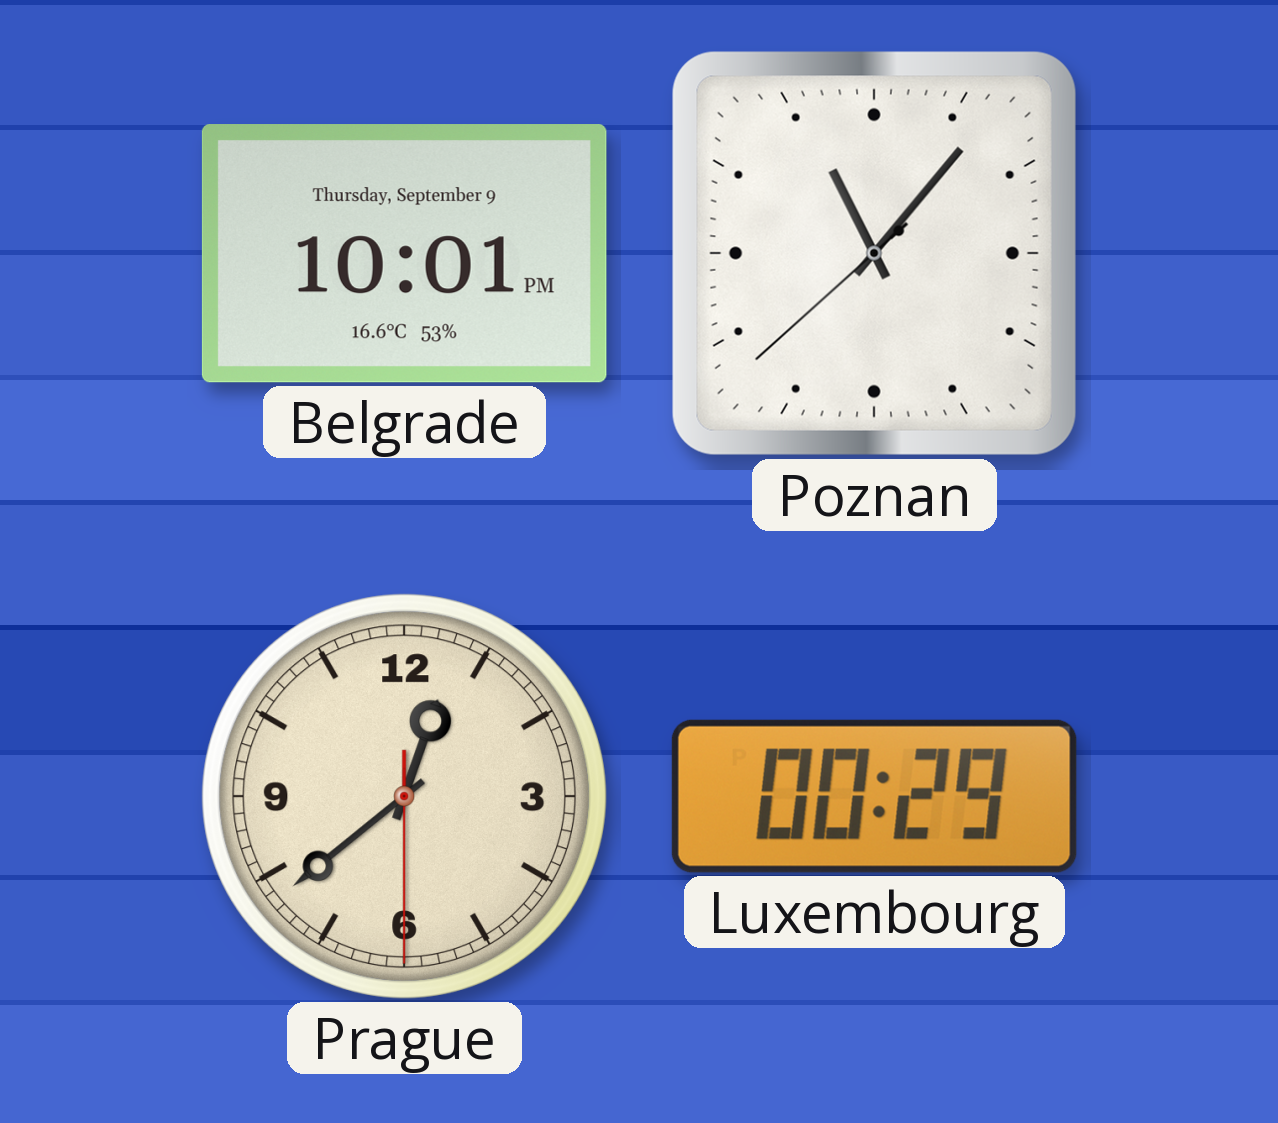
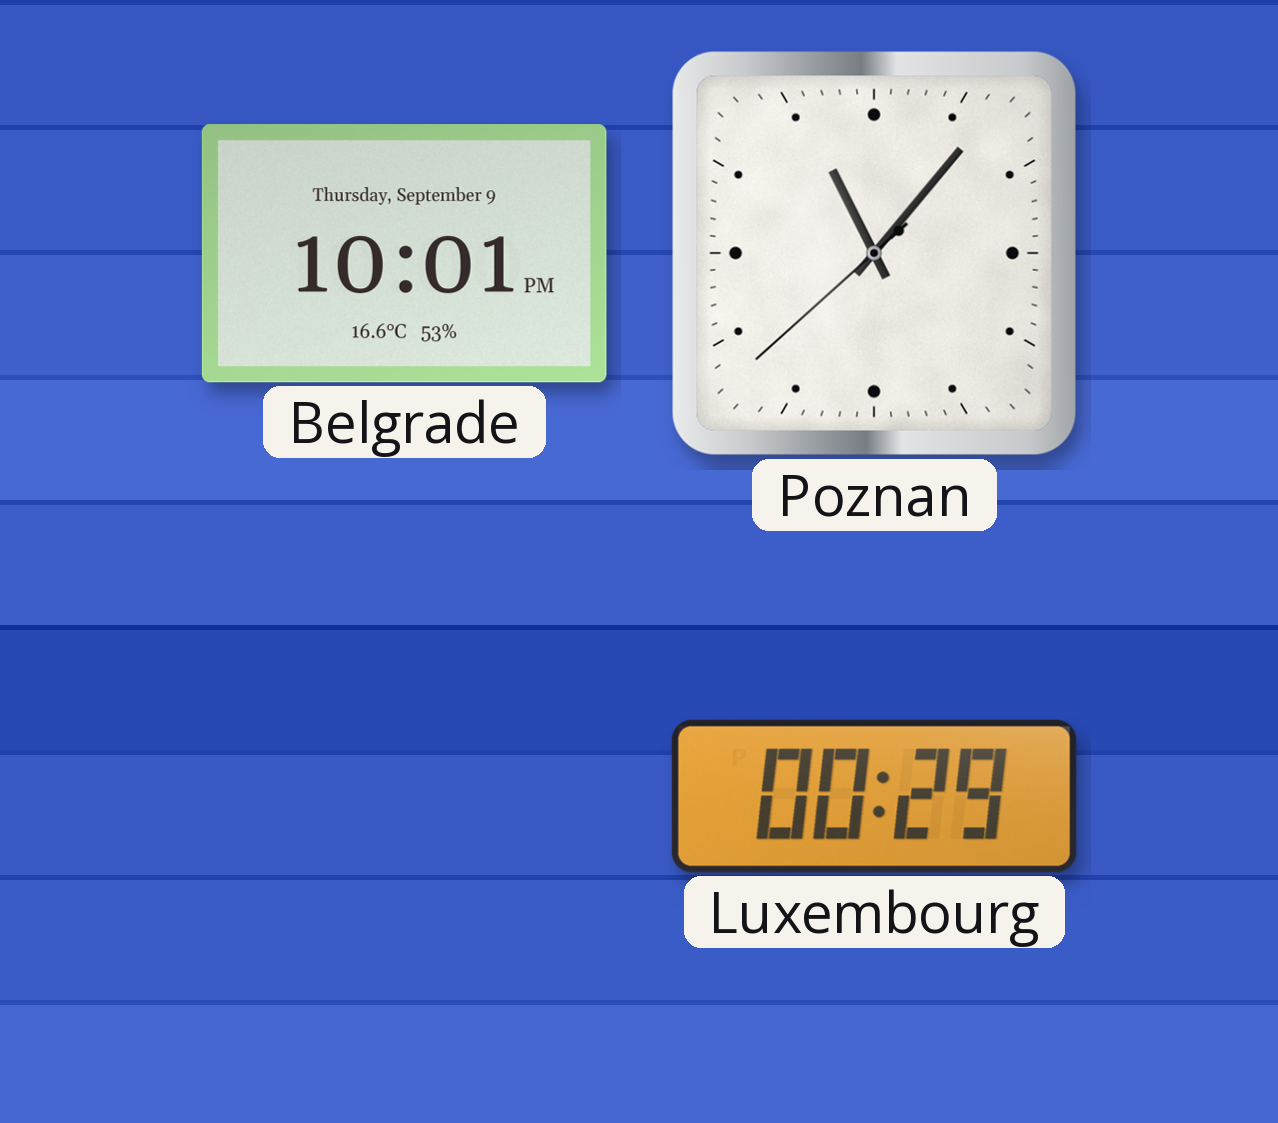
Prague: 12:38 -> none
